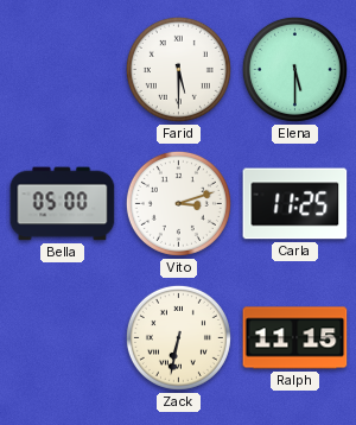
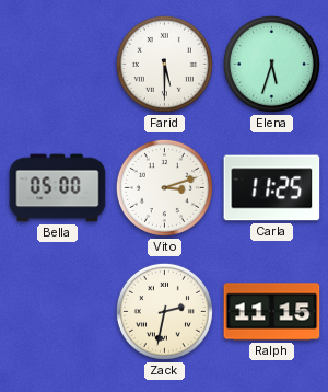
Elena: 5:30 -> 5:33
Zack: 6:32 -> 2:32
